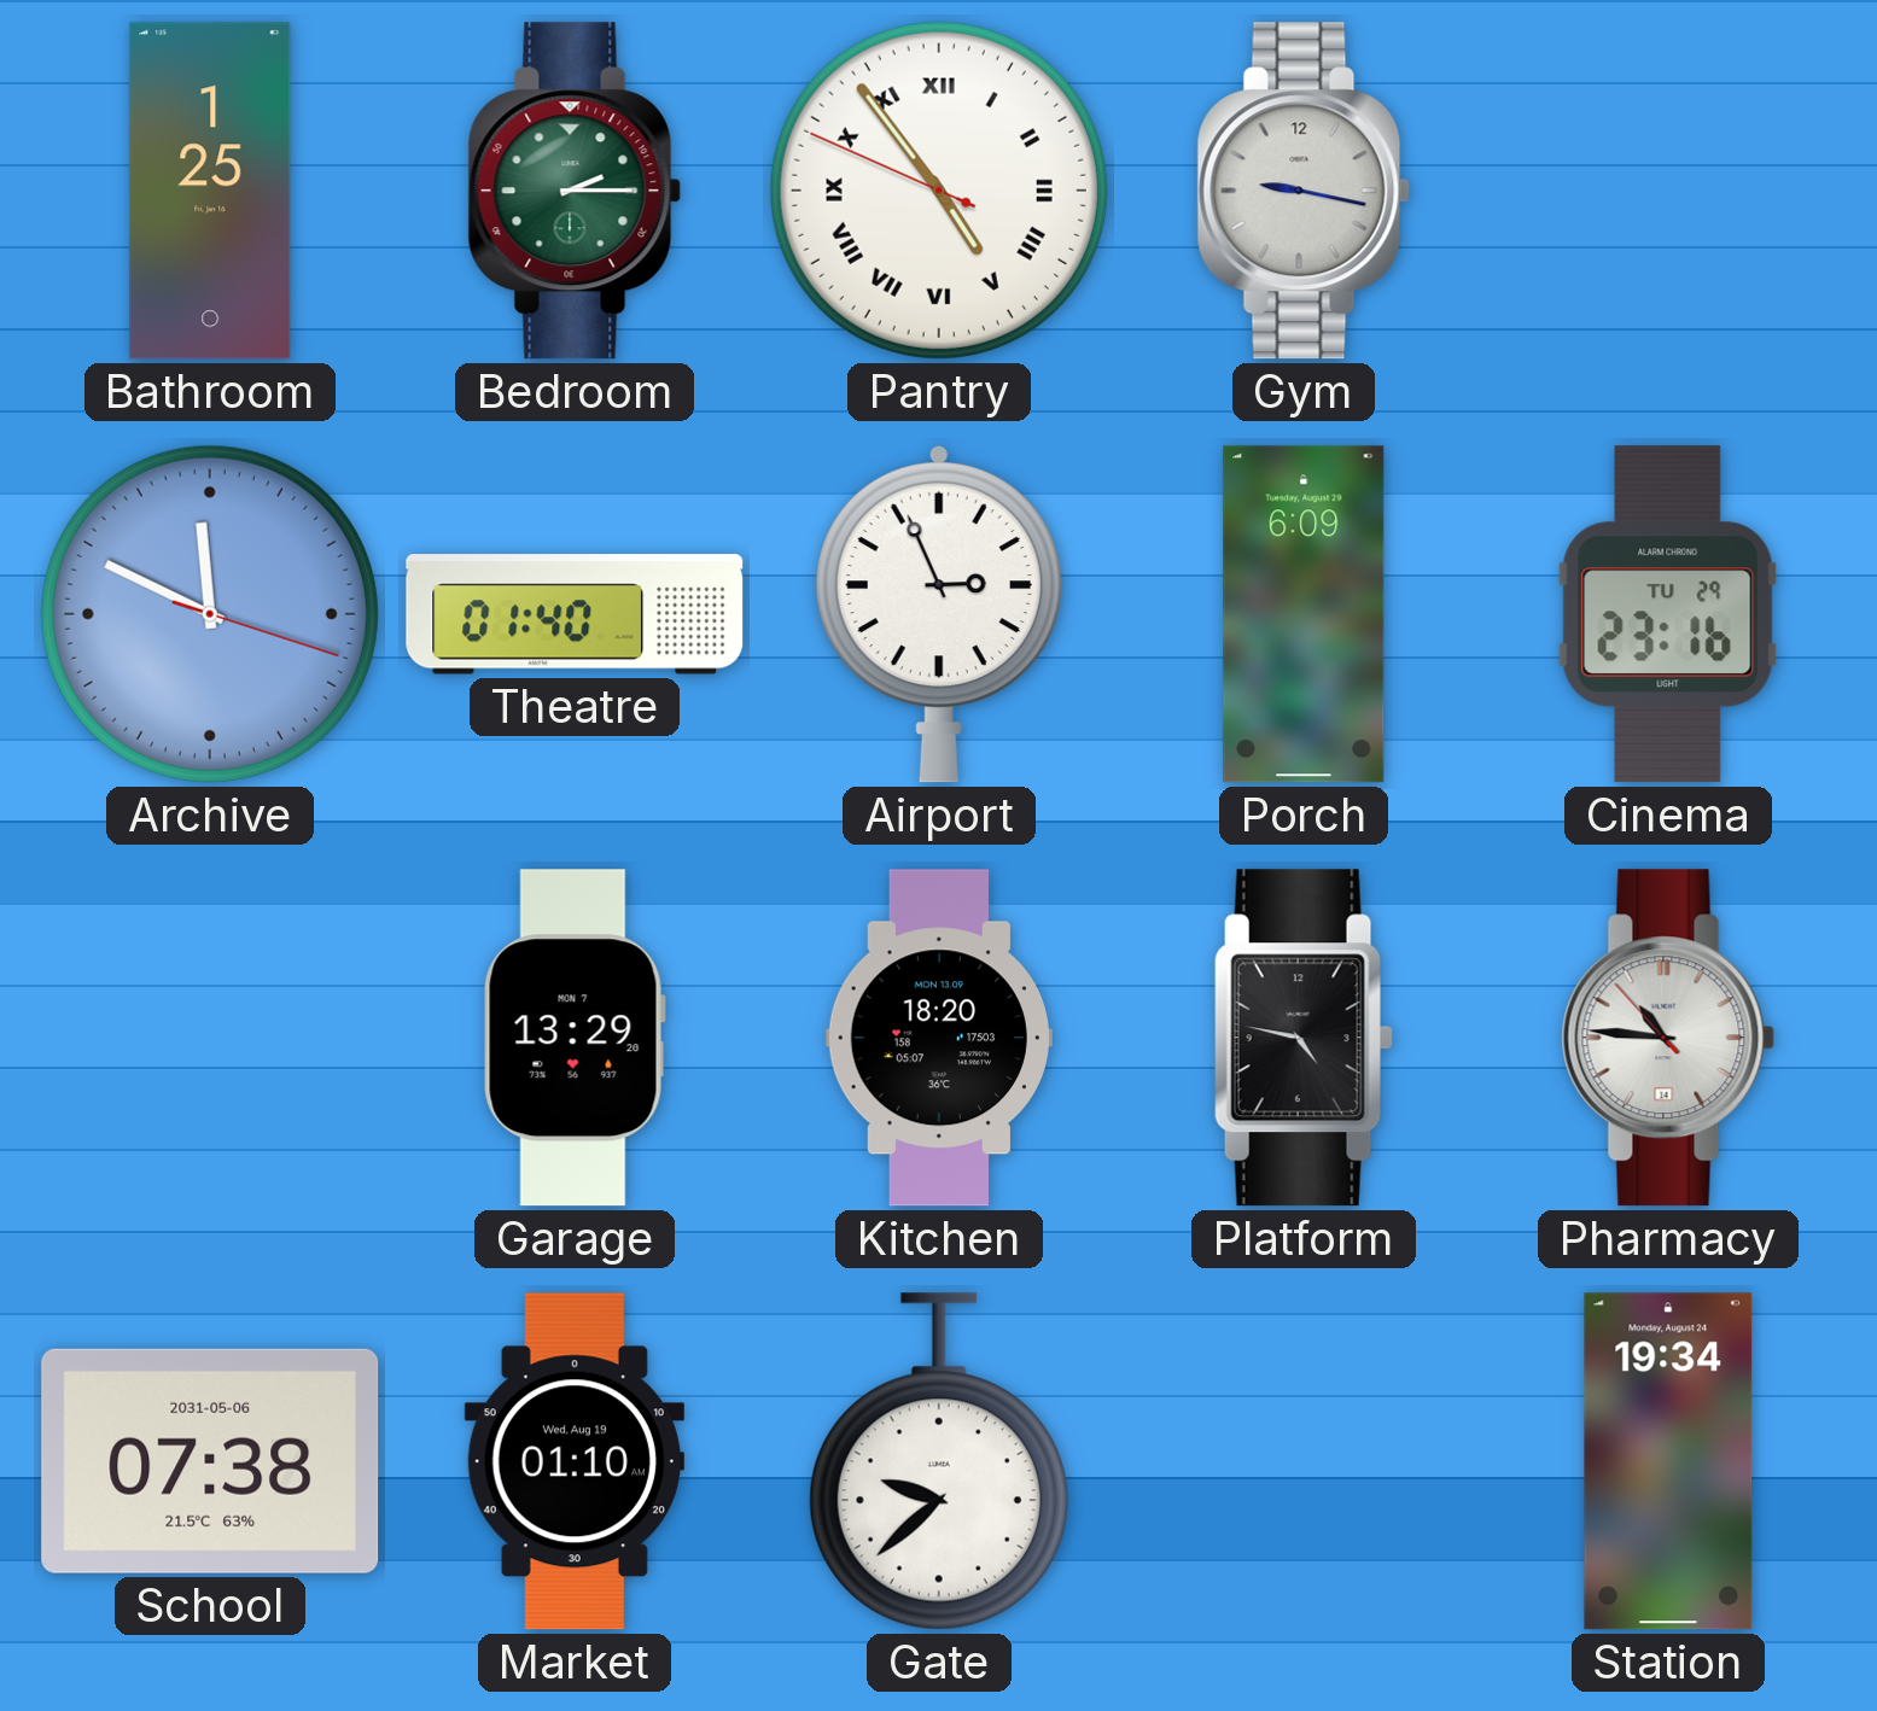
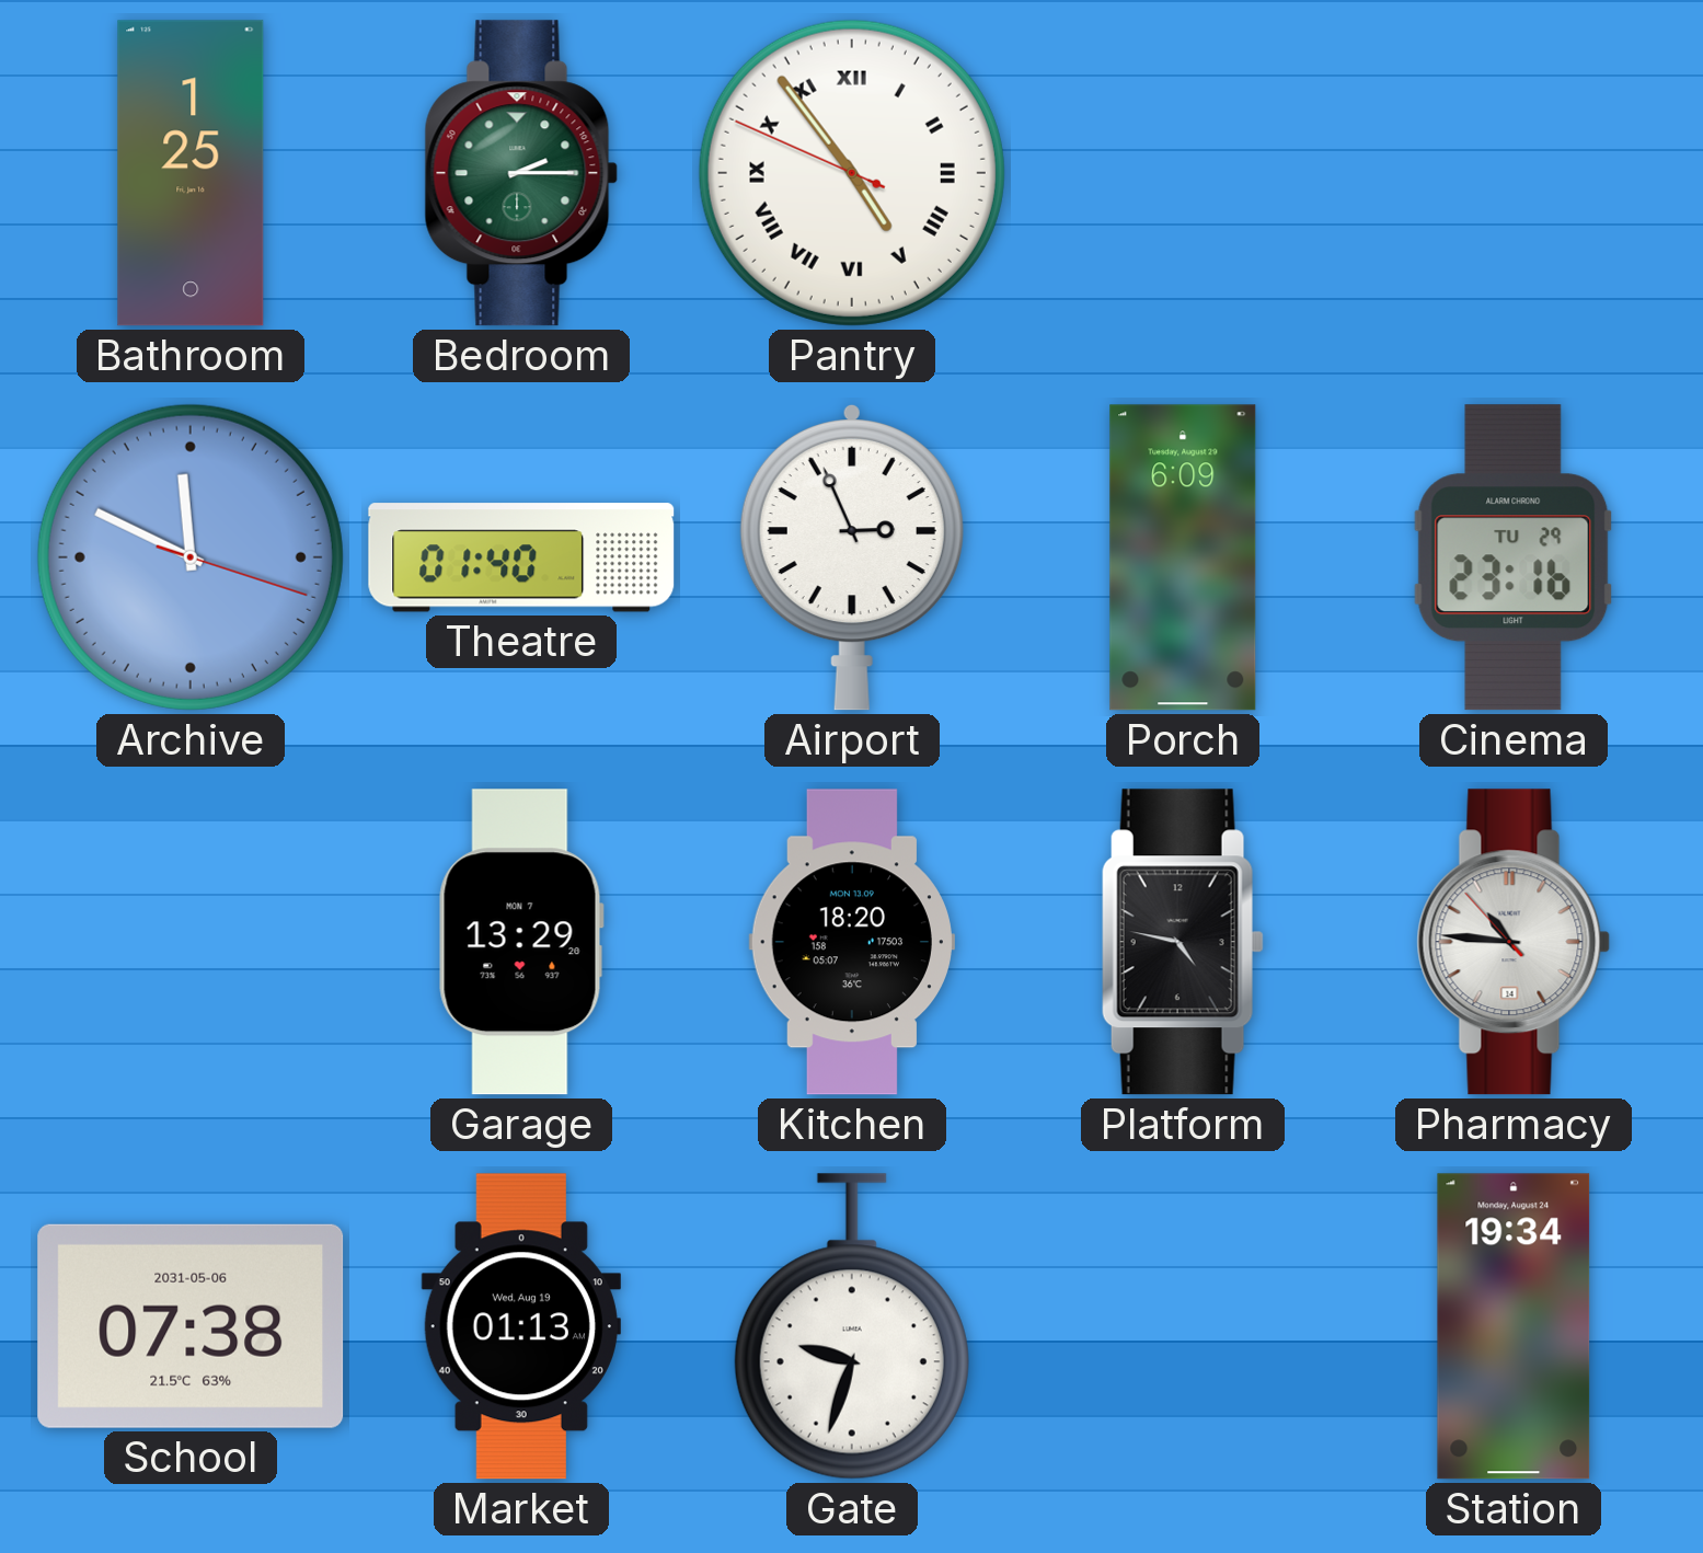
Gym: 9:17 -> none
Market: 01:10 -> 01:13
Gate: 9:38 -> 9:33
